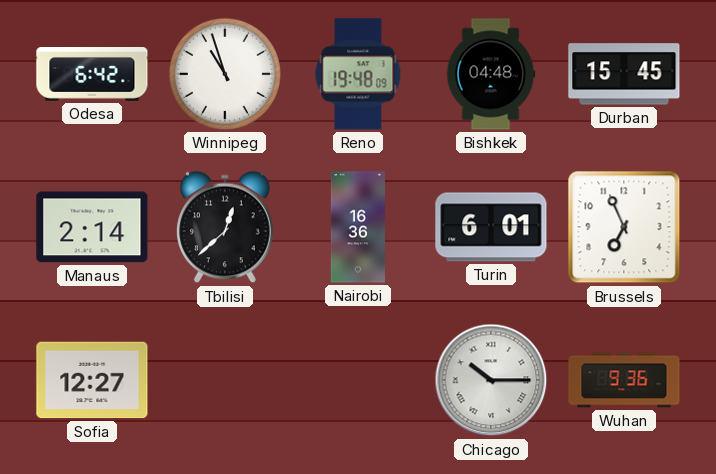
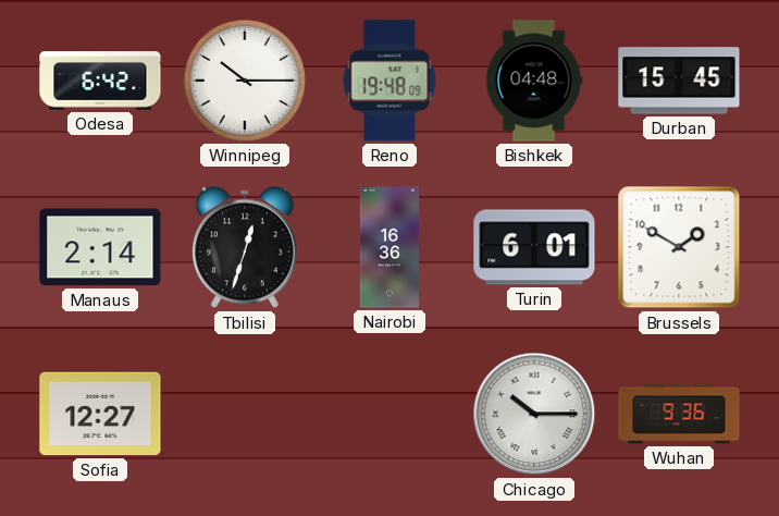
Winnipeg: 10:57 -> 10:15
Tbilisi: 12:38 -> 12:33
Brussels: 6:56 -> 1:50
